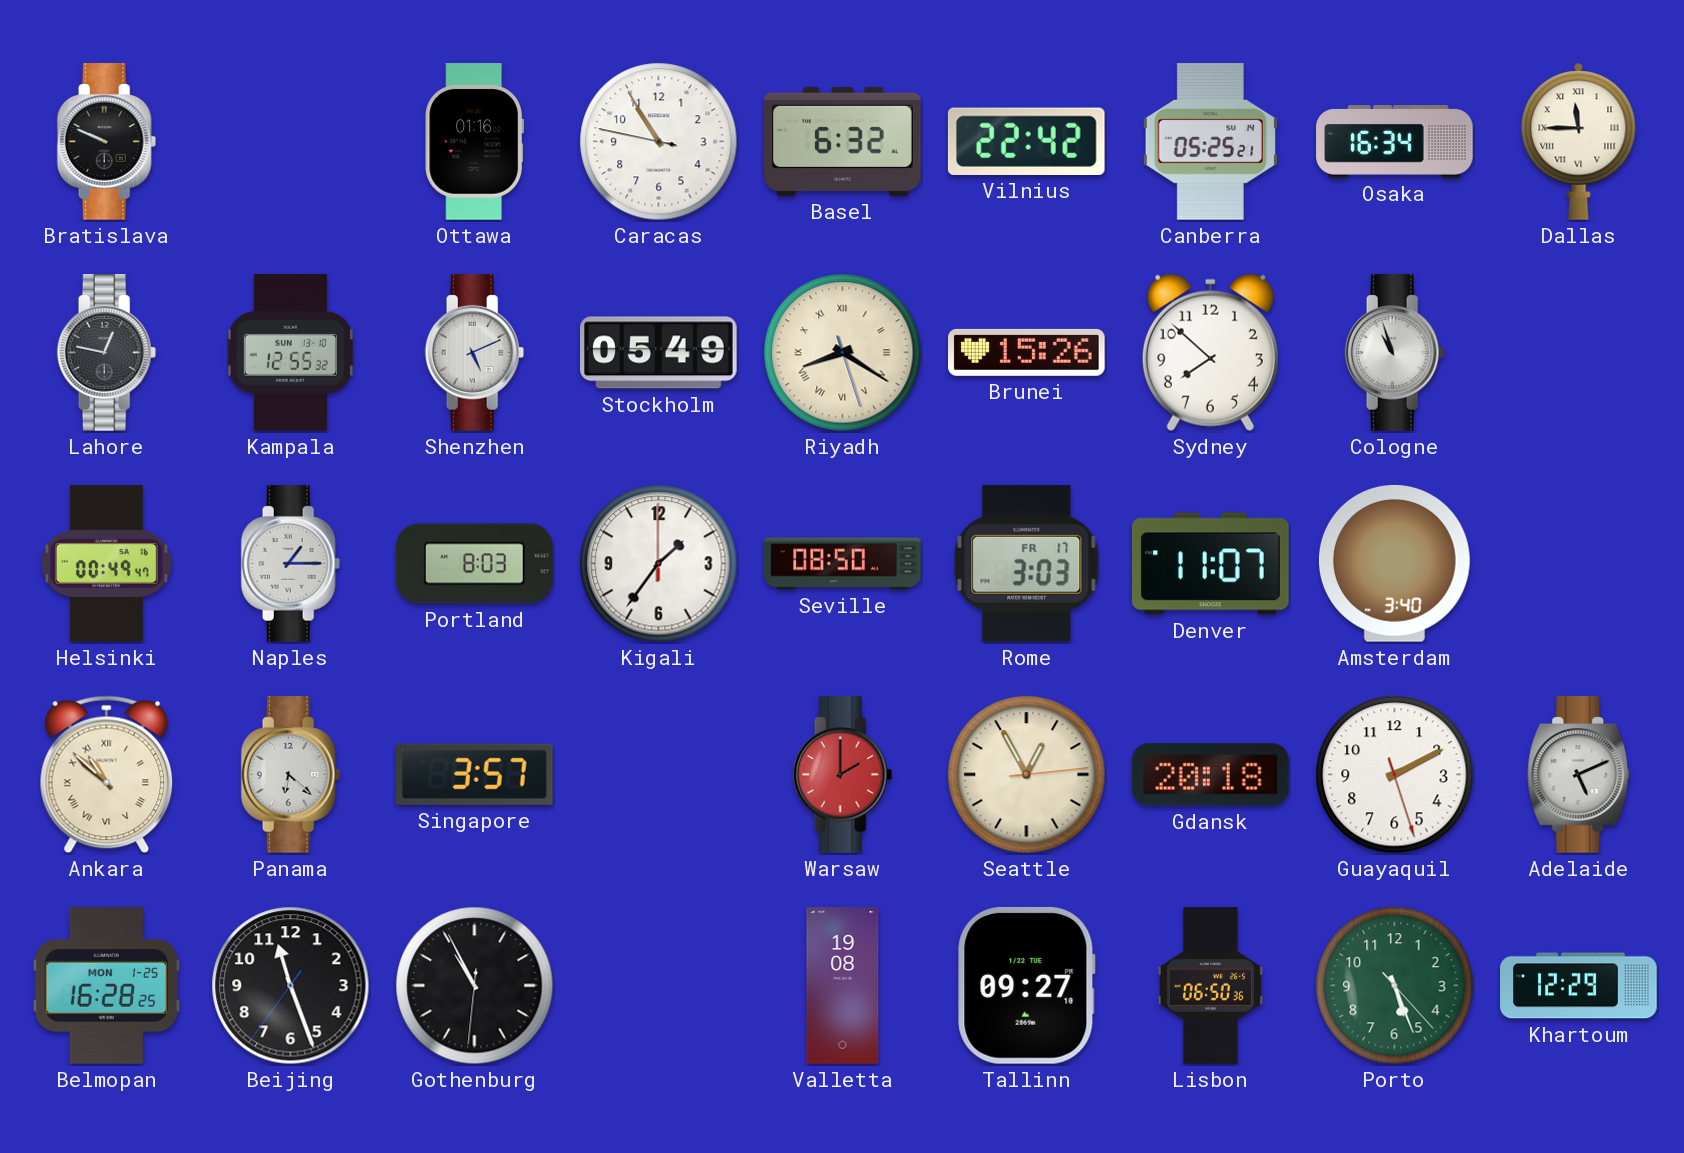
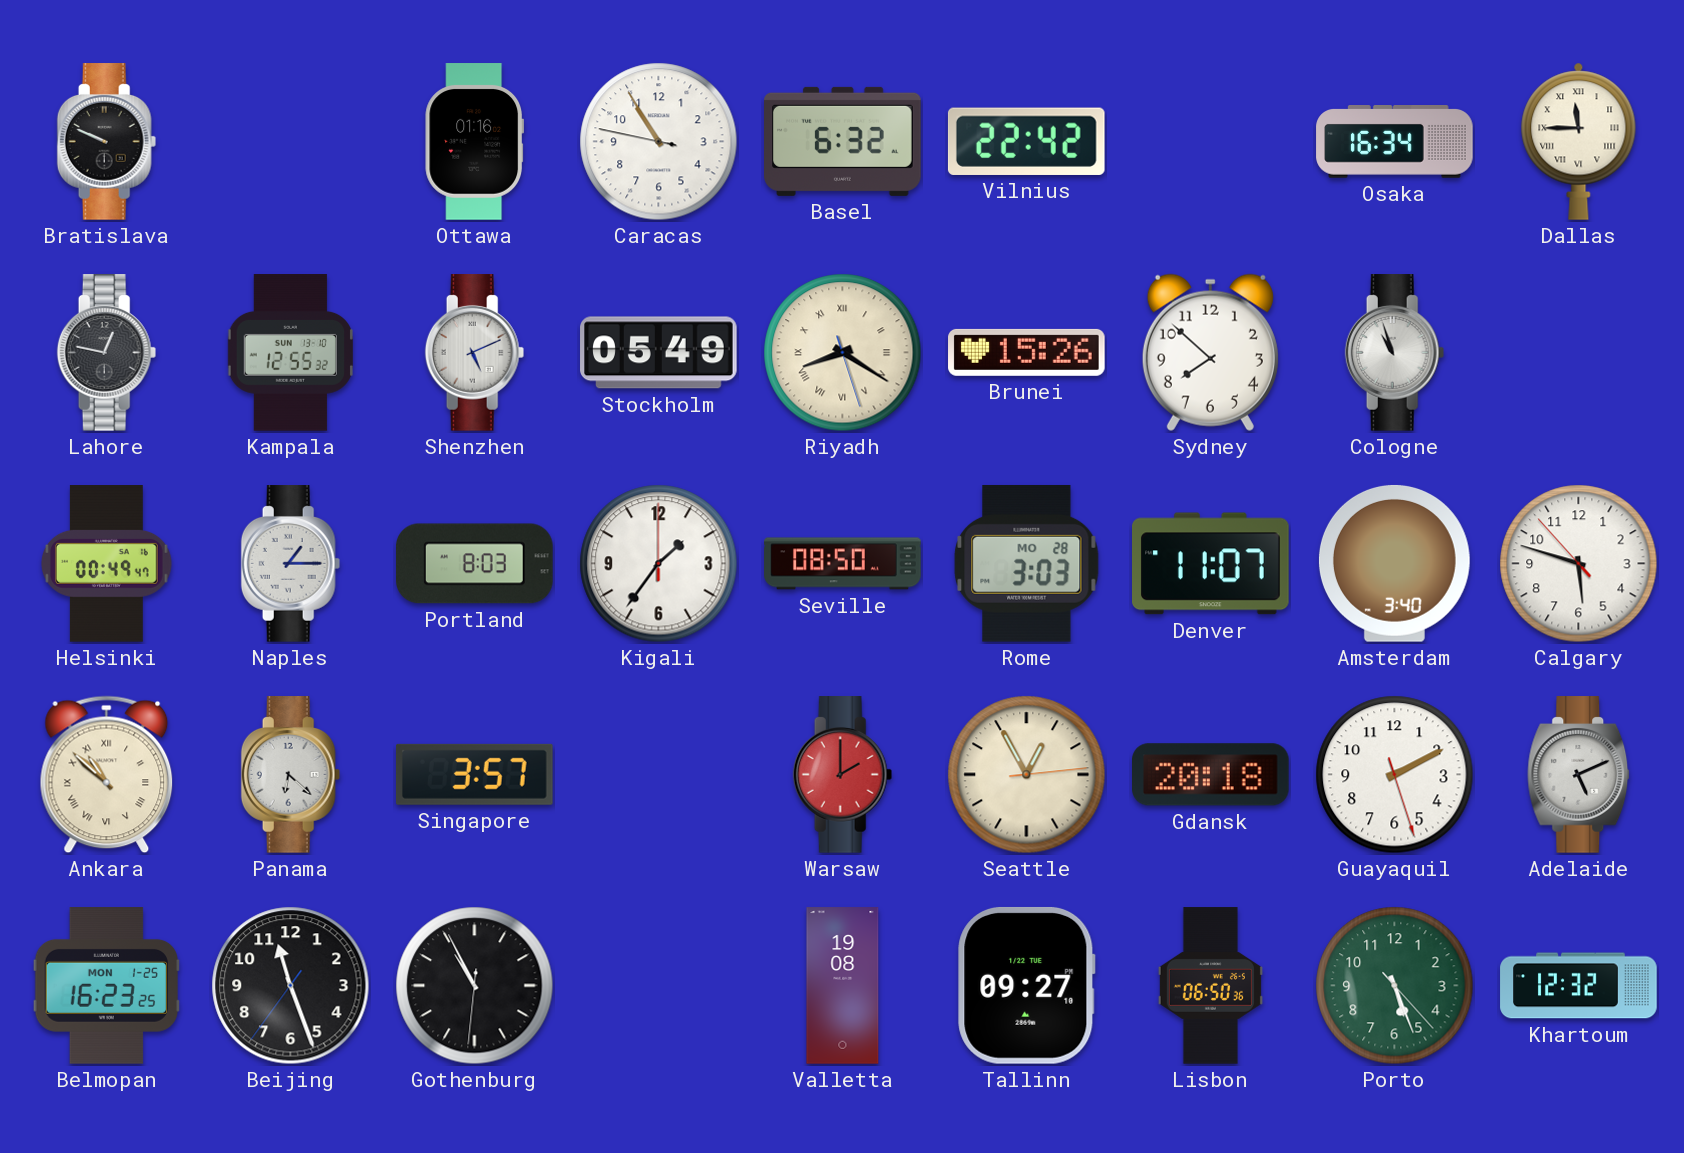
Canberra: 05:25 -> none
Rome date: FR 17 -> MO 28
Calgary: none -> 5:47
Belmopan: 16:28 -> 16:23
Khartoum: 12:29 -> 12:32
